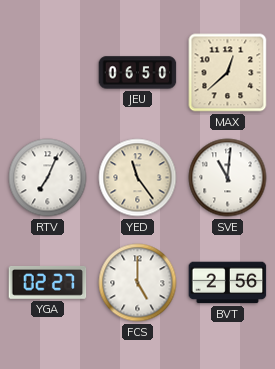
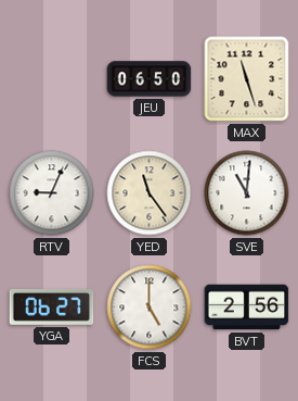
MAX: 12:38 -> 11:27
RTV: 7:04 -> 9:04
YGA: 02:27 -> 06:27
